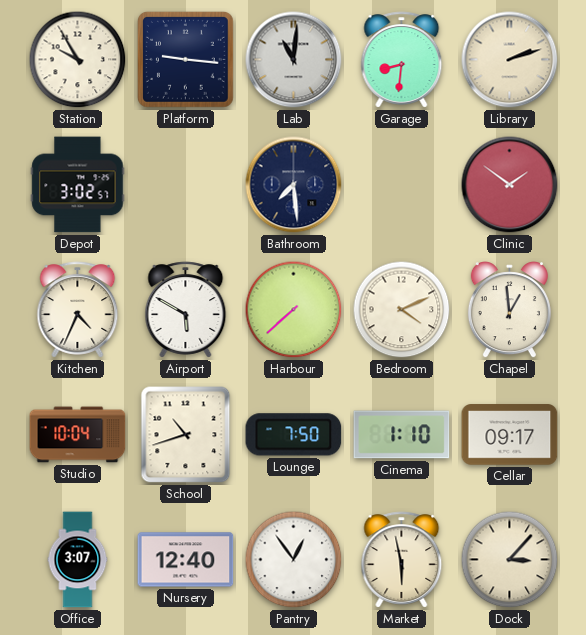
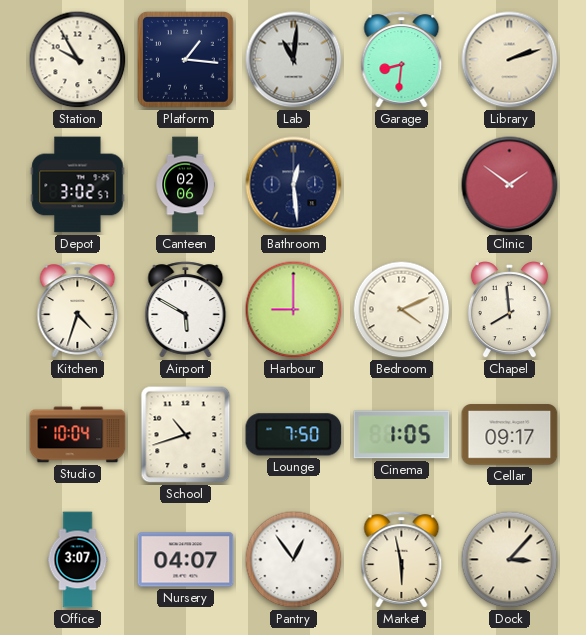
Platform: 9:16 -> 1:16
Canteen: none -> 02:06
Bathroom: 7:29 -> 12:29
Kitchen: 4:34 -> 4:33
Harbour: 7:38 -> 9:00
Chapel: 12:59 -> 7:59
Cinema: 1:10 -> 1:05
Nursery: 12:40 -> 04:07
